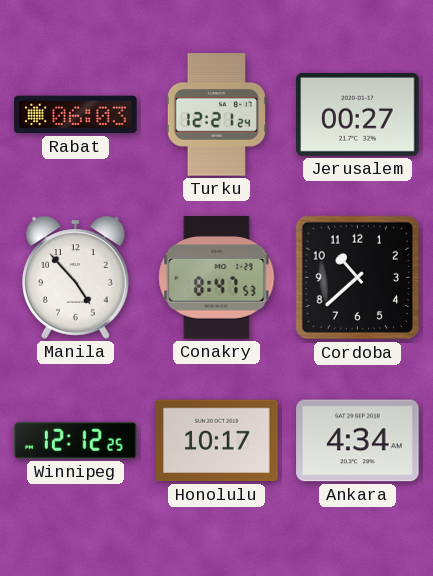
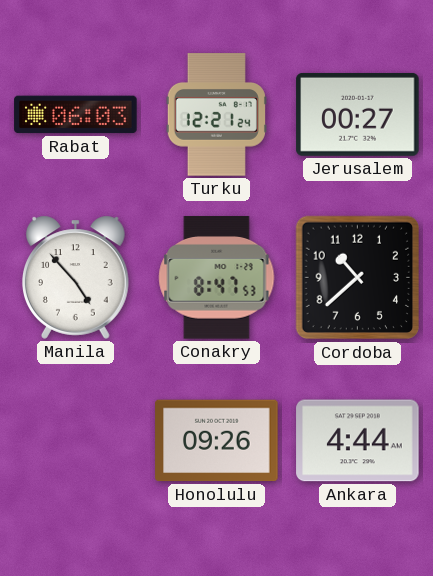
Winnipeg: 12:12 -> none
Honolulu: 10:17 -> 09:26
Ankara: 4:34 -> 4:44
